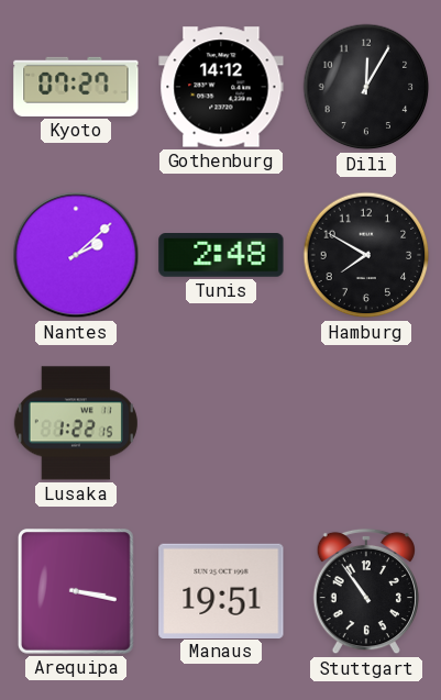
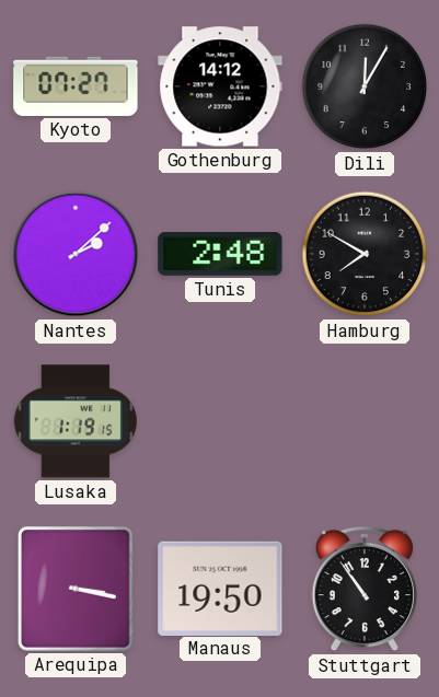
Lusaka: 1:22 -> 1:19
Manaus: 19:51 -> 19:50
